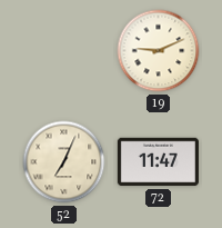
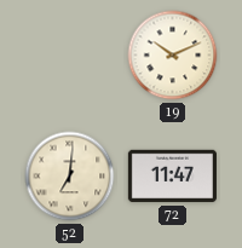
19: 9:11 -> 10:11
52: 7:04 -> 7:01
